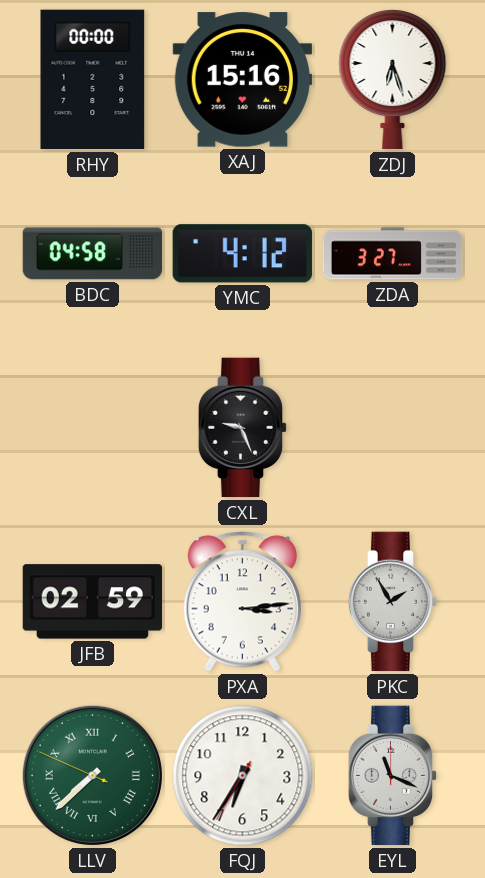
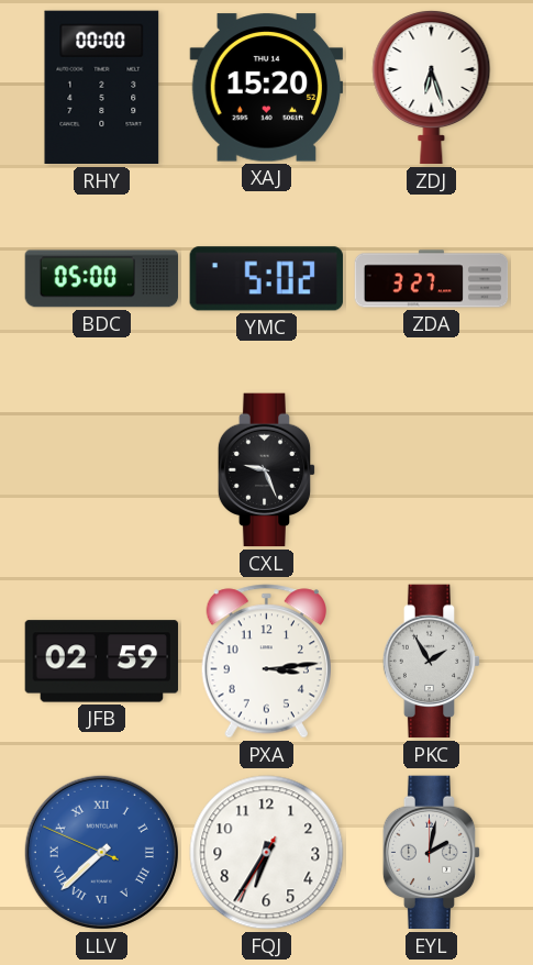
XAJ: 15:16 -> 15:20
BDC: 04:58 -> 05:00
YMC: 4:12 -> 5:02
LLV dial: green -> blue
EYL: 11:19 -> 2:02
